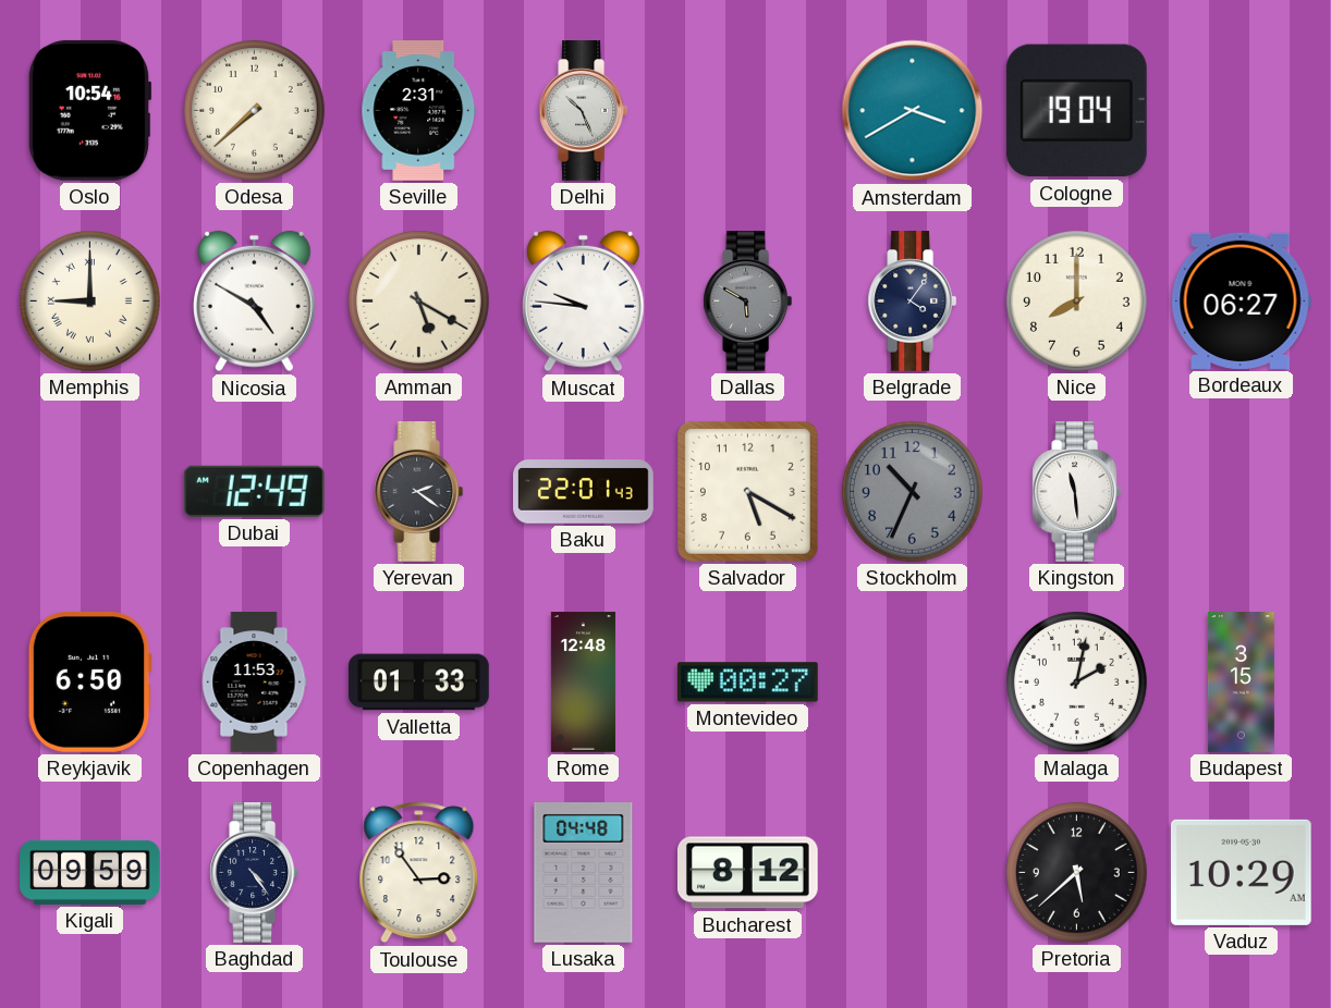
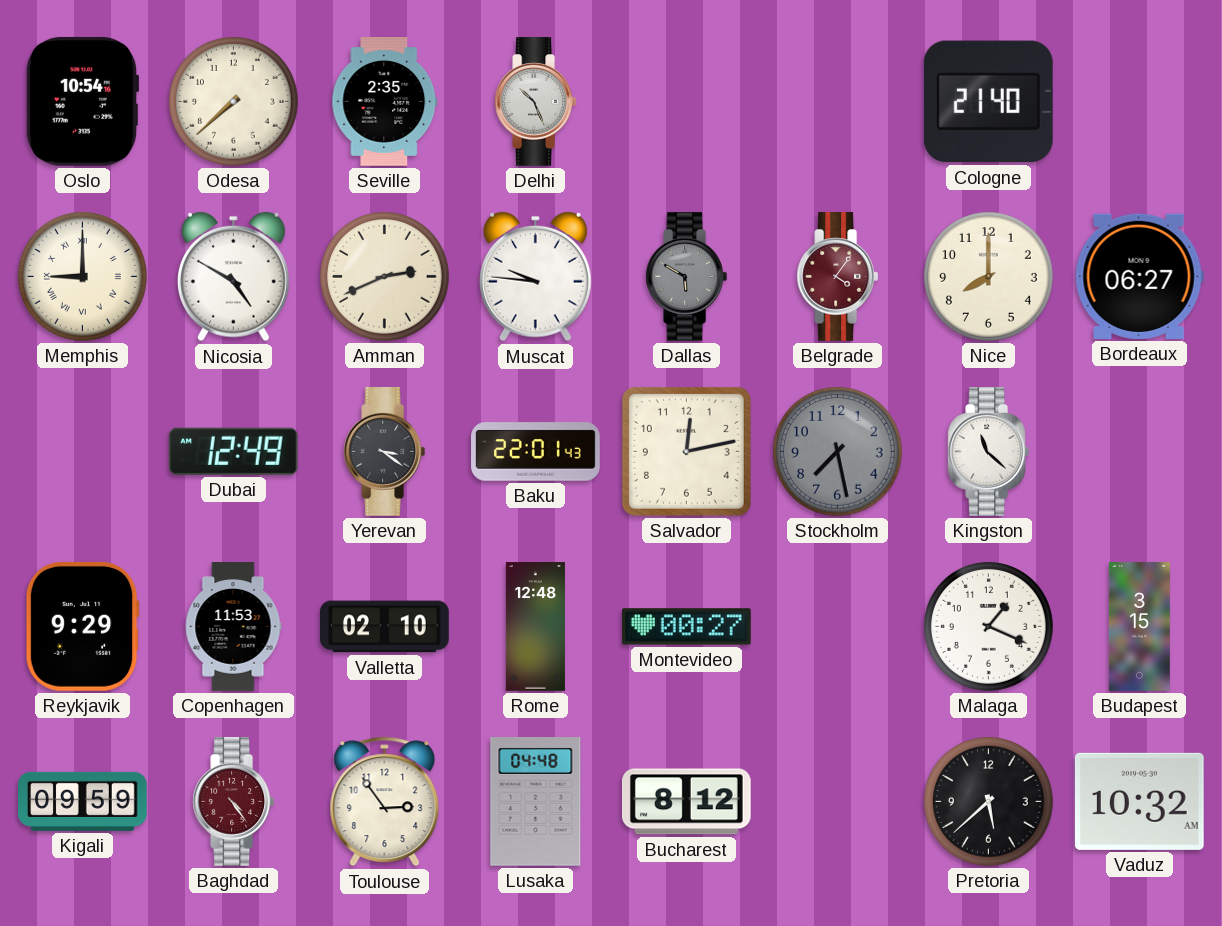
Seville: 2:31 -> 2:35
Amsterdam: 3:40 -> none
Cologne: 19:04 -> 21:40
Amman: 5:20 -> 2:41
Belgrade dial: navy -> burgundy
Yerevan: 2:21 -> 3:21
Salvador: 5:20 -> 12:13
Stockholm: 10:34 -> 7:28
Kingston: 11:29 -> 11:22
Reykjavik: 6:50 -> 9:29
Valletta: 01:33 -> 02:10
Malaga: 2:02 -> 1:19
Baghdad dial: navy -> burgundy
Vaduz: 10:29 -> 10:32
